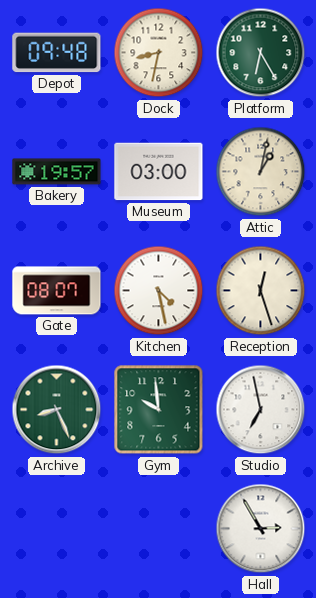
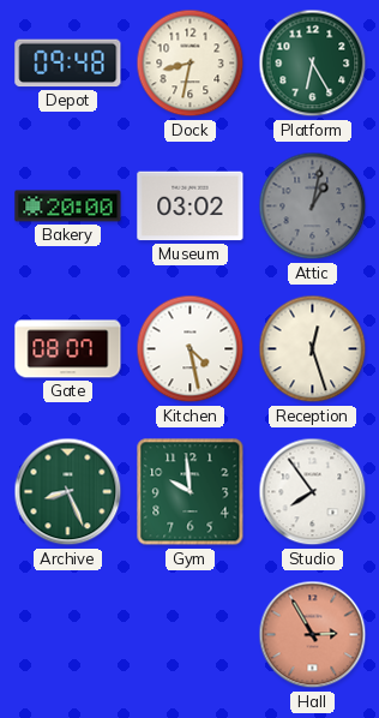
Bakery: 19:57 -> 20:00
Museum: 03:00 -> 03:02
Attic dial: cream -> grey
Studio: 6:58 -> 7:54
Hall dial: white -> salmon
